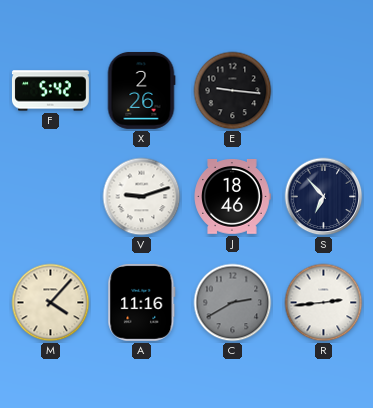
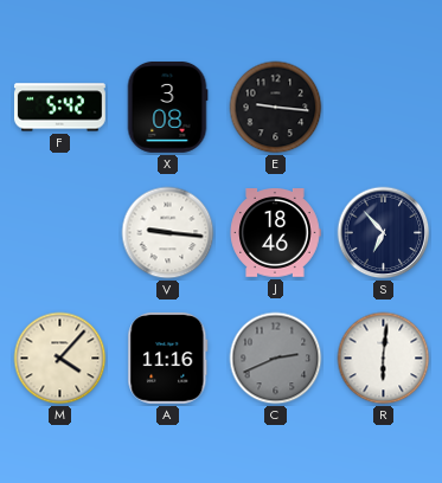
X: 2:26 -> 3:08
V: 9:12 -> 9:16
C: 2:40 -> 2:41
R: 2:44 -> 6:01
